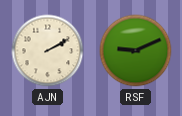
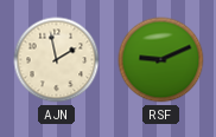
AJN: 2:10 -> 1:58
